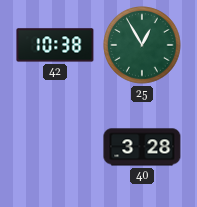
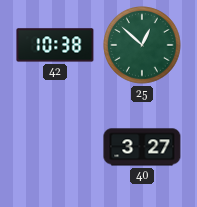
25: 12:55 -> 12:52
40: 3:28 -> 3:27
